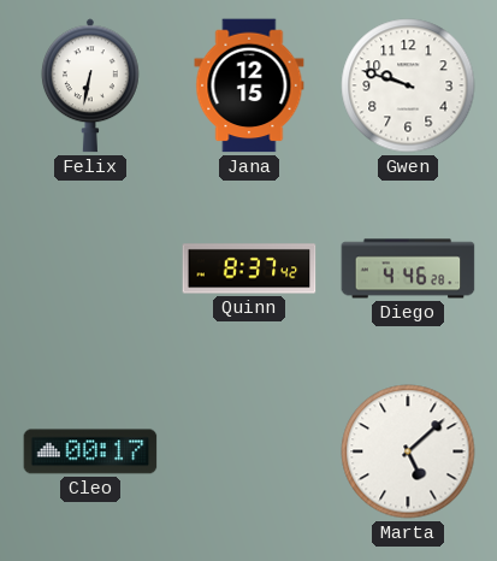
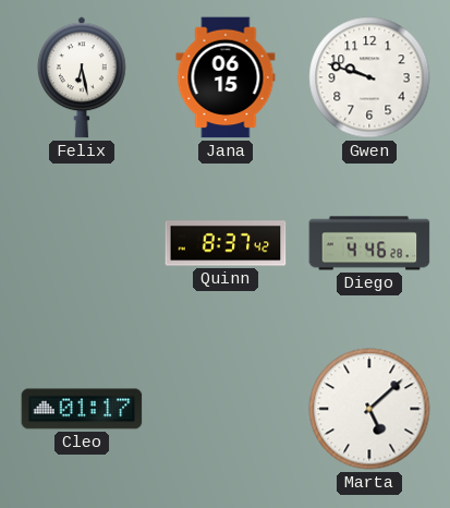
Felix: 6:32 -> 6:28
Jana: 12:15 -> 06:15
Cleo: 00:17 -> 01:17
